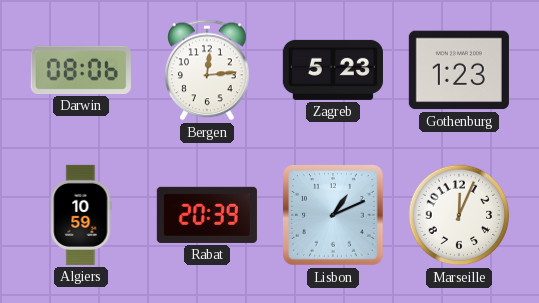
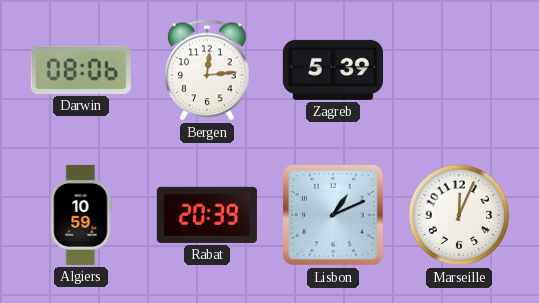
Zagreb: 5:23 -> 5:39
Gothenburg: 1:23 -> none
